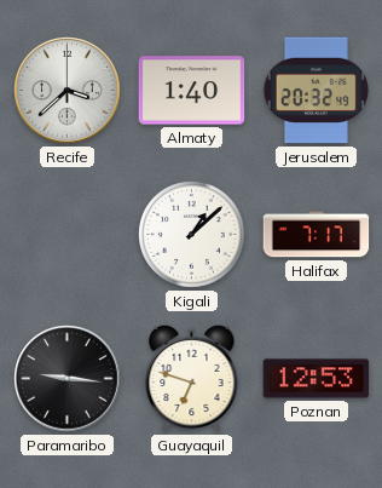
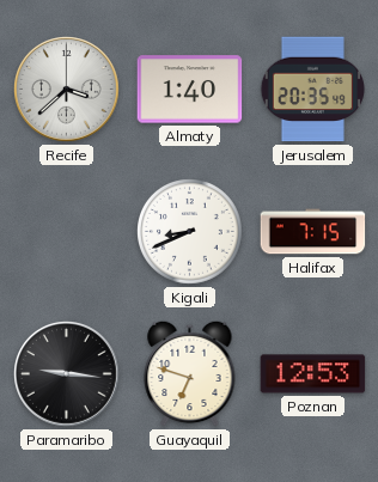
Jerusalem: 20:32 -> 20:35
Kigali: 1:08 -> 8:41
Halifax: 7:17 -> 7:15
